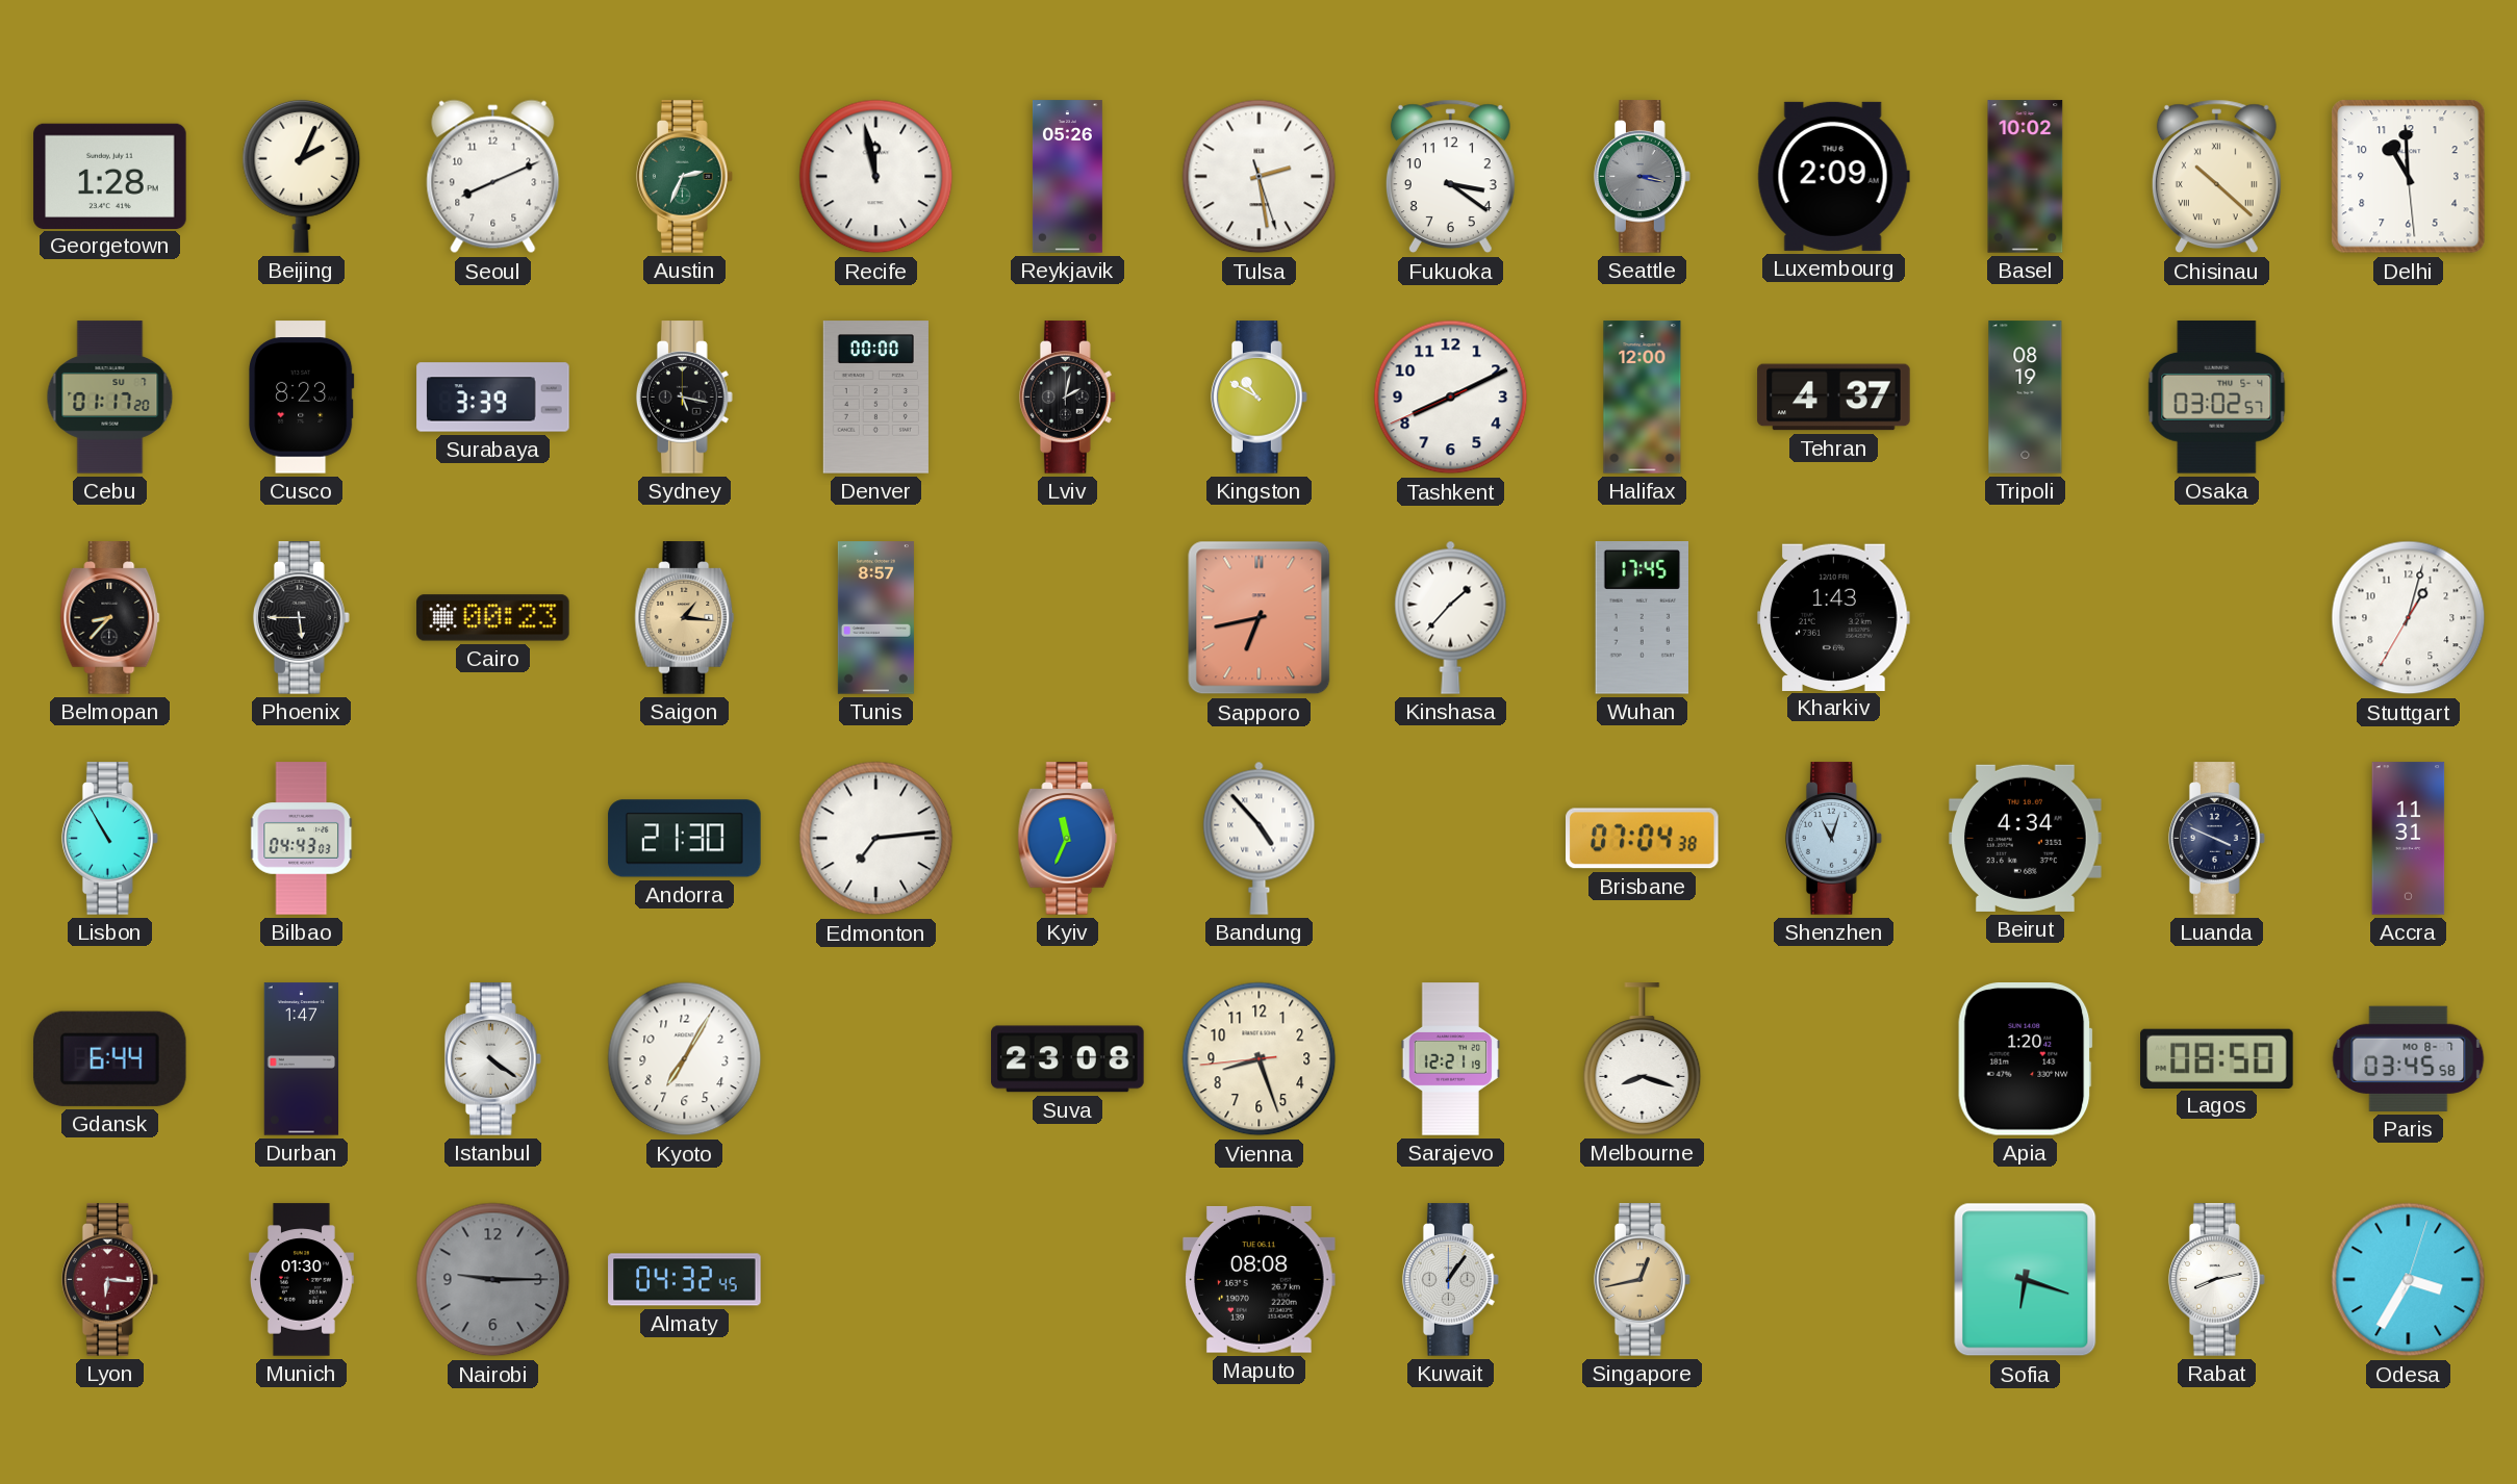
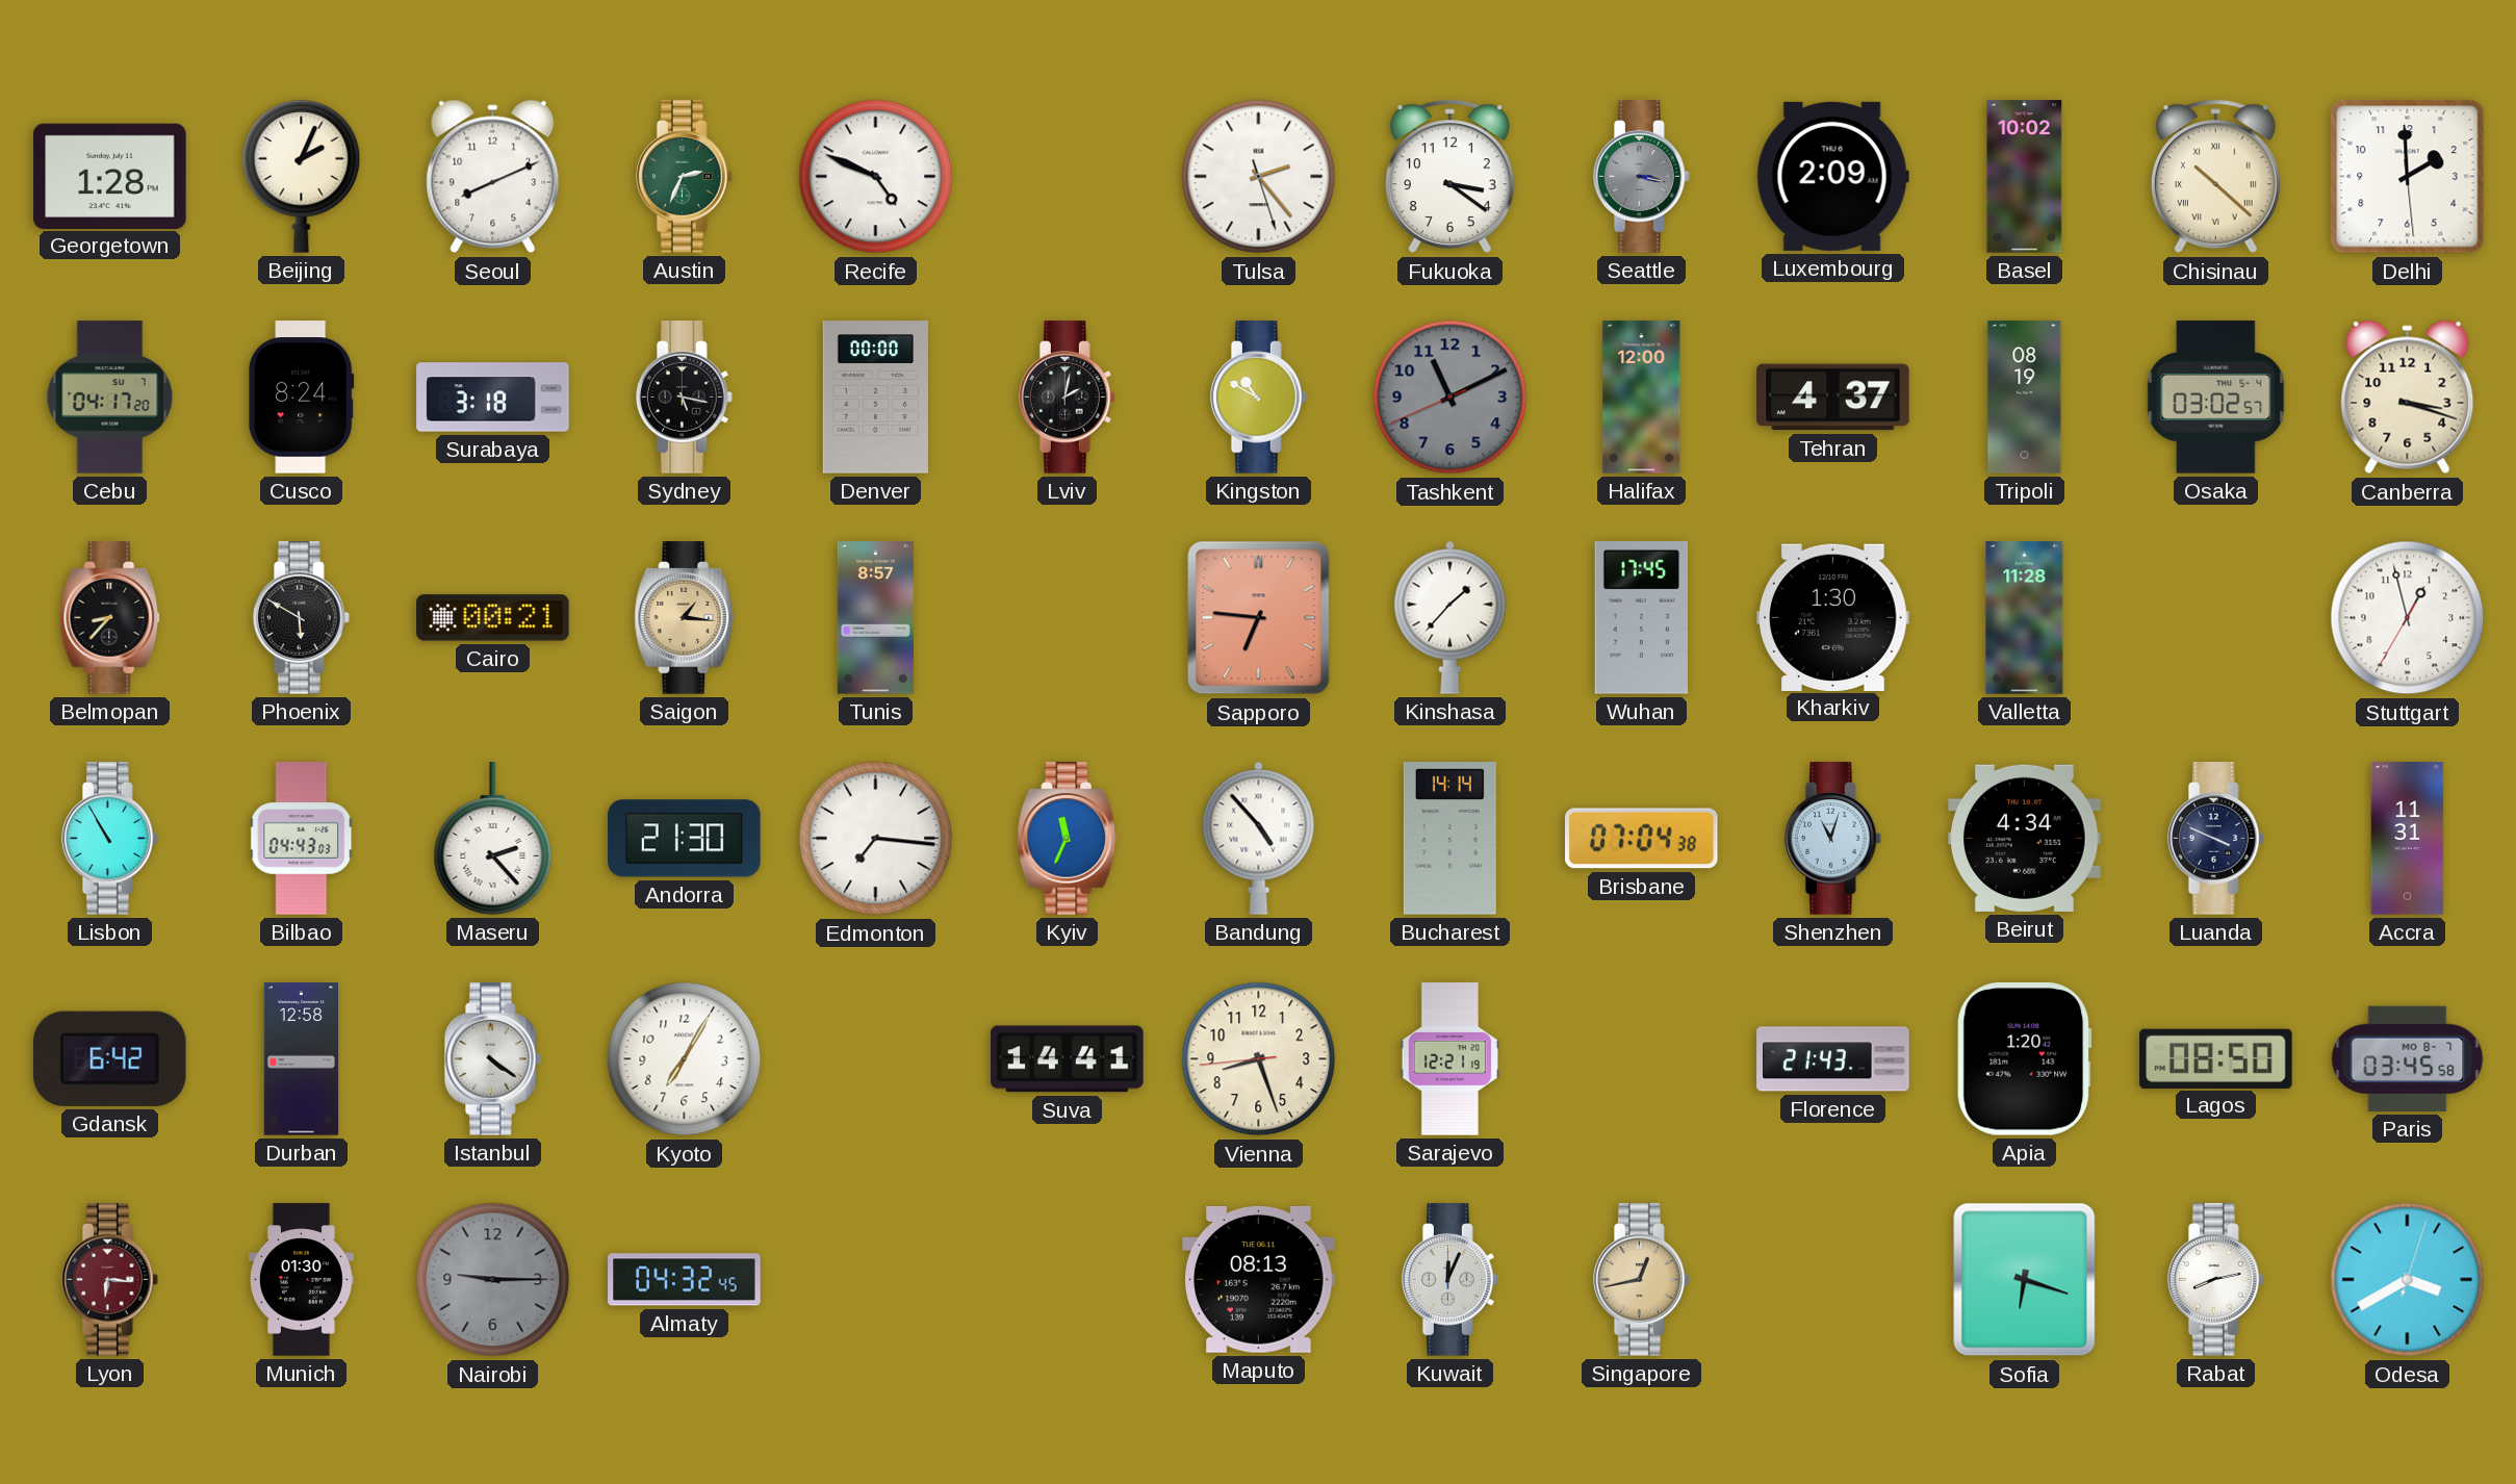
Recife: 11:58 -> 4:49
Reykjavik: 05:26 -> none
Tulsa: 2:28 -> 2:23
Delhi: 10:59 -> 1:59
Cebu: 01:17 -> 04:17
Cusco: 8:23 -> 8:24
Surabaya: 3:39 -> 3:18
Tashkent: 8:10 -> 11:10
Tashkent dial: white -> grey
Canberra: none -> 3:18
Phoenix: 5:45 -> 5:50
Cairo: 00:23 -> 00:21
Sapporo: 6:43 -> 6:46
Kharkiv: 1:43 -> 1:30
Valletta: none -> 11:28
Stuttgart: 1:02 -> 12:57
Maseru: none -> 2:23
Edmonton: 7:14 -> 7:16
Bucharest: none -> 14:14
Gdansk: 6:44 -> 6:42
Durban: 1:47 -> 12:58
Suva: 23:08 -> 14:41
Melbourne: 8:18 -> none
Florence: none -> 21:43
Maputo: 08:08 -> 08:13
Kuwait: 1:06 -> 12:04
Odesa: 3:35 -> 3:40
